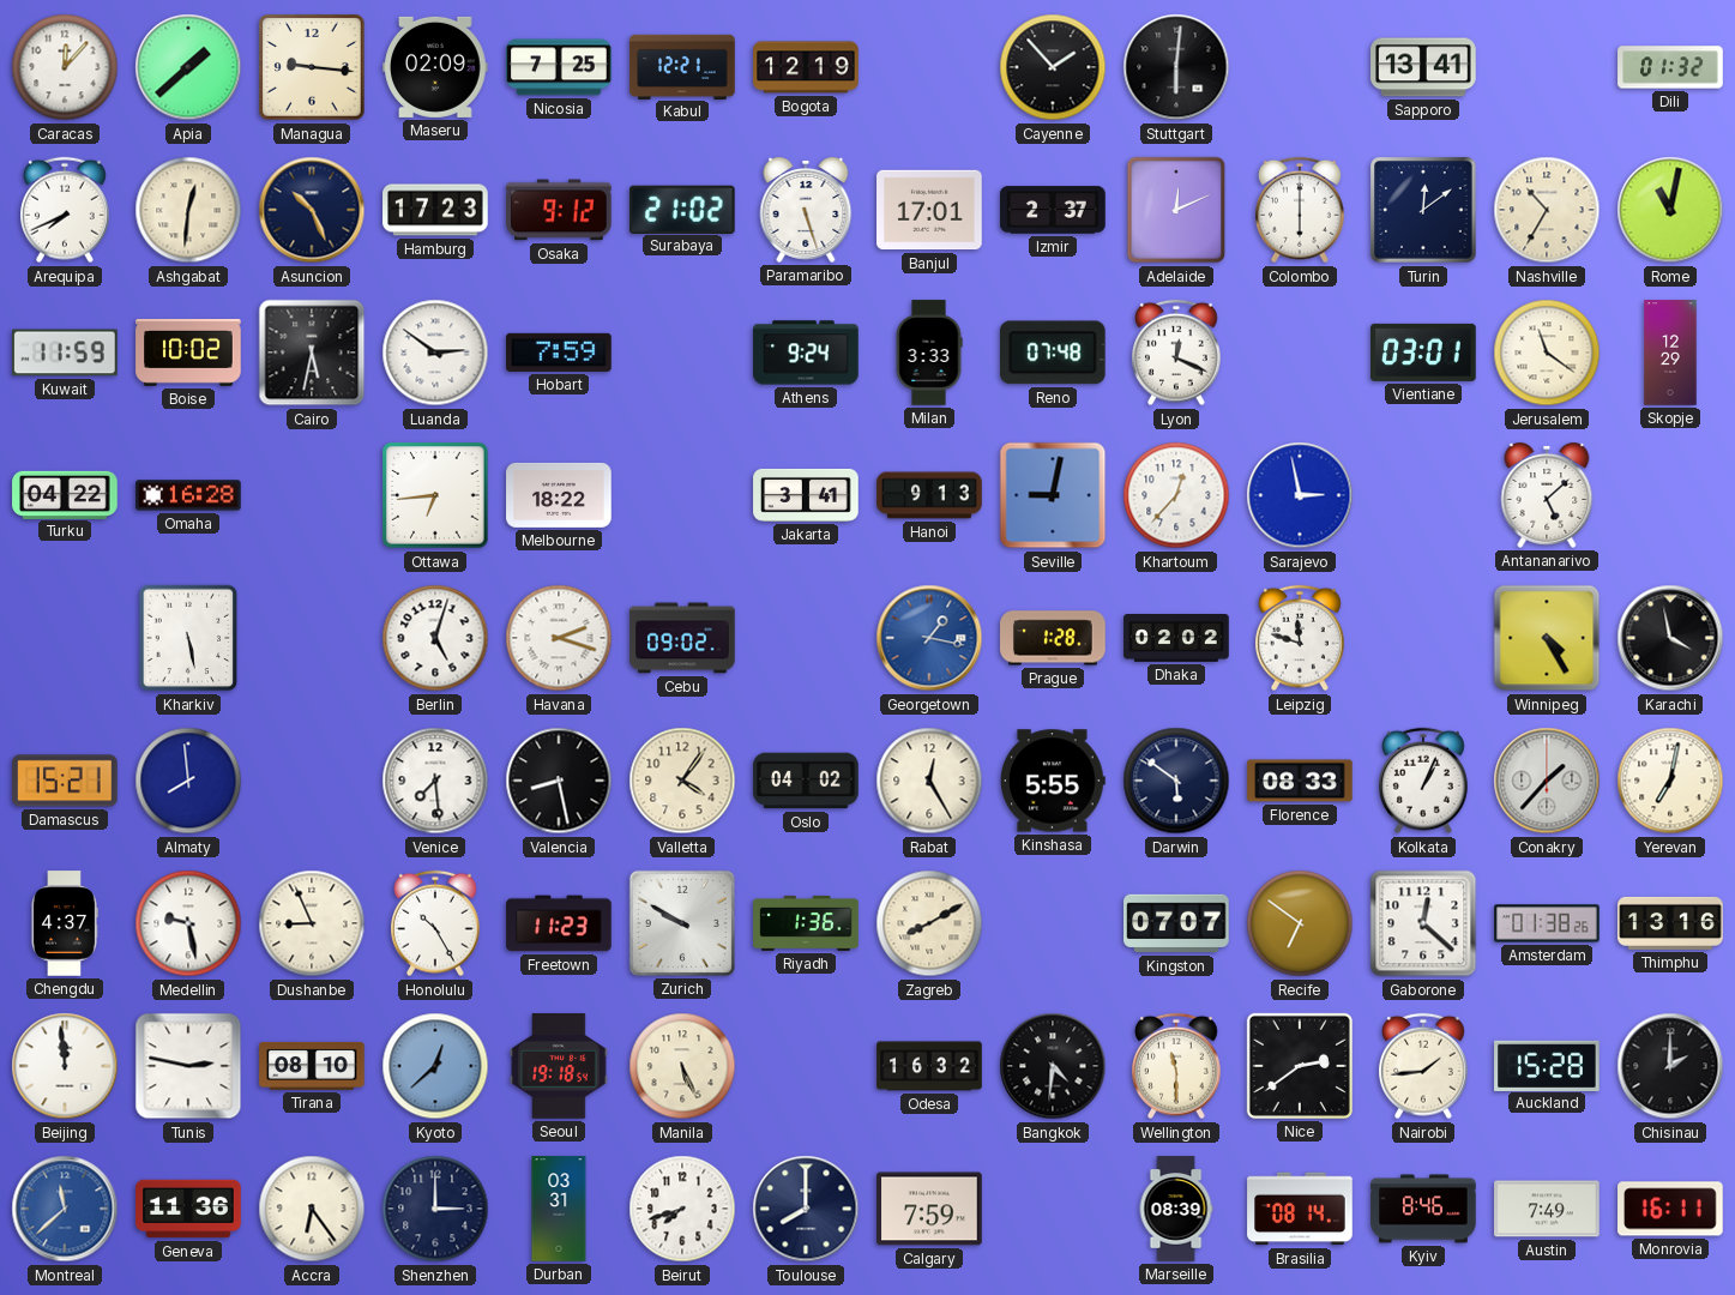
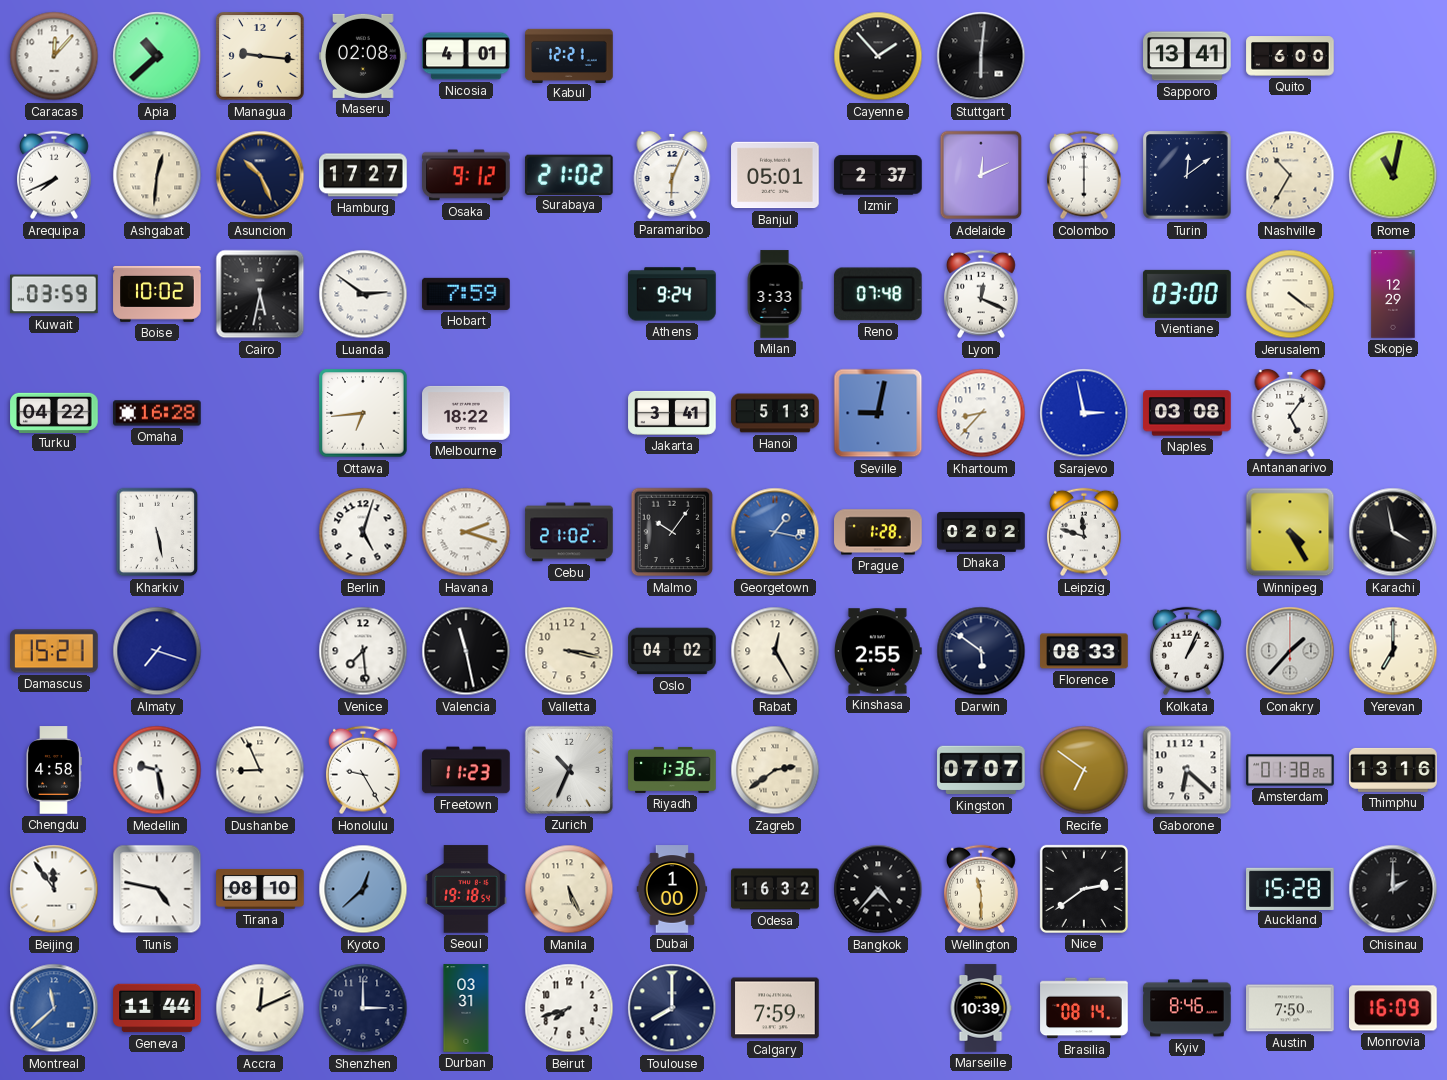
Apia: 1:38 -> 10:38
Maseru: 02:09 -> 02:08
Nicosia: 7:25 -> 4:01
Bogota: 12:19 -> none
Quito: none -> 6:00
Dili: 01:32 -> none
Hamburg: 17:23 -> 17:27
Paramaribo: 5:27 -> 6:04
Banjul: 17:01 -> 05:01
Kuwait: 11:59 -> 03:59
Vientiane: 03:01 -> 03:00
Jerusalem: 11:21 -> 4:21
Hanoi: 9:13 -> 5:13
Khartoum: 12:37 -> 8:37
Naples: none -> 03:08
Antananarivo: 5:08 -> 5:06
Cebu: 09:02 -> 21:02
Malmo: none -> 10:06
Almaty: 7:59 -> 7:18
Valencia: 8:28 -> 11:28
Valletta: 4:06 -> 3:17
Kinshasa: 5:55 -> 2:55
Yerevan: 7:02 -> 7:00
Chengdu: 4:37 -> 4:58
Honolulu: 10:25 -> 9:25
Zurich: 9:50 -> 10:34
Zagreb: 8:10 -> 2:39
Gaborone: 12:22 -> 6:22
Beijing: 11:59 -> 11:54
Tunis: 2:47 -> 4:47
Dubai: none -> 1:00
Bangkok: 4:31 -> 4:37
Nairobi: 1:44 -> none
Geneva: 11:36 -> 11:44
Accra: 6:24 -> 12:11
Marseille: 08:39 -> 10:39
Austin: 7:49 -> 7:50
Monrovia: 16:11 -> 16:09
